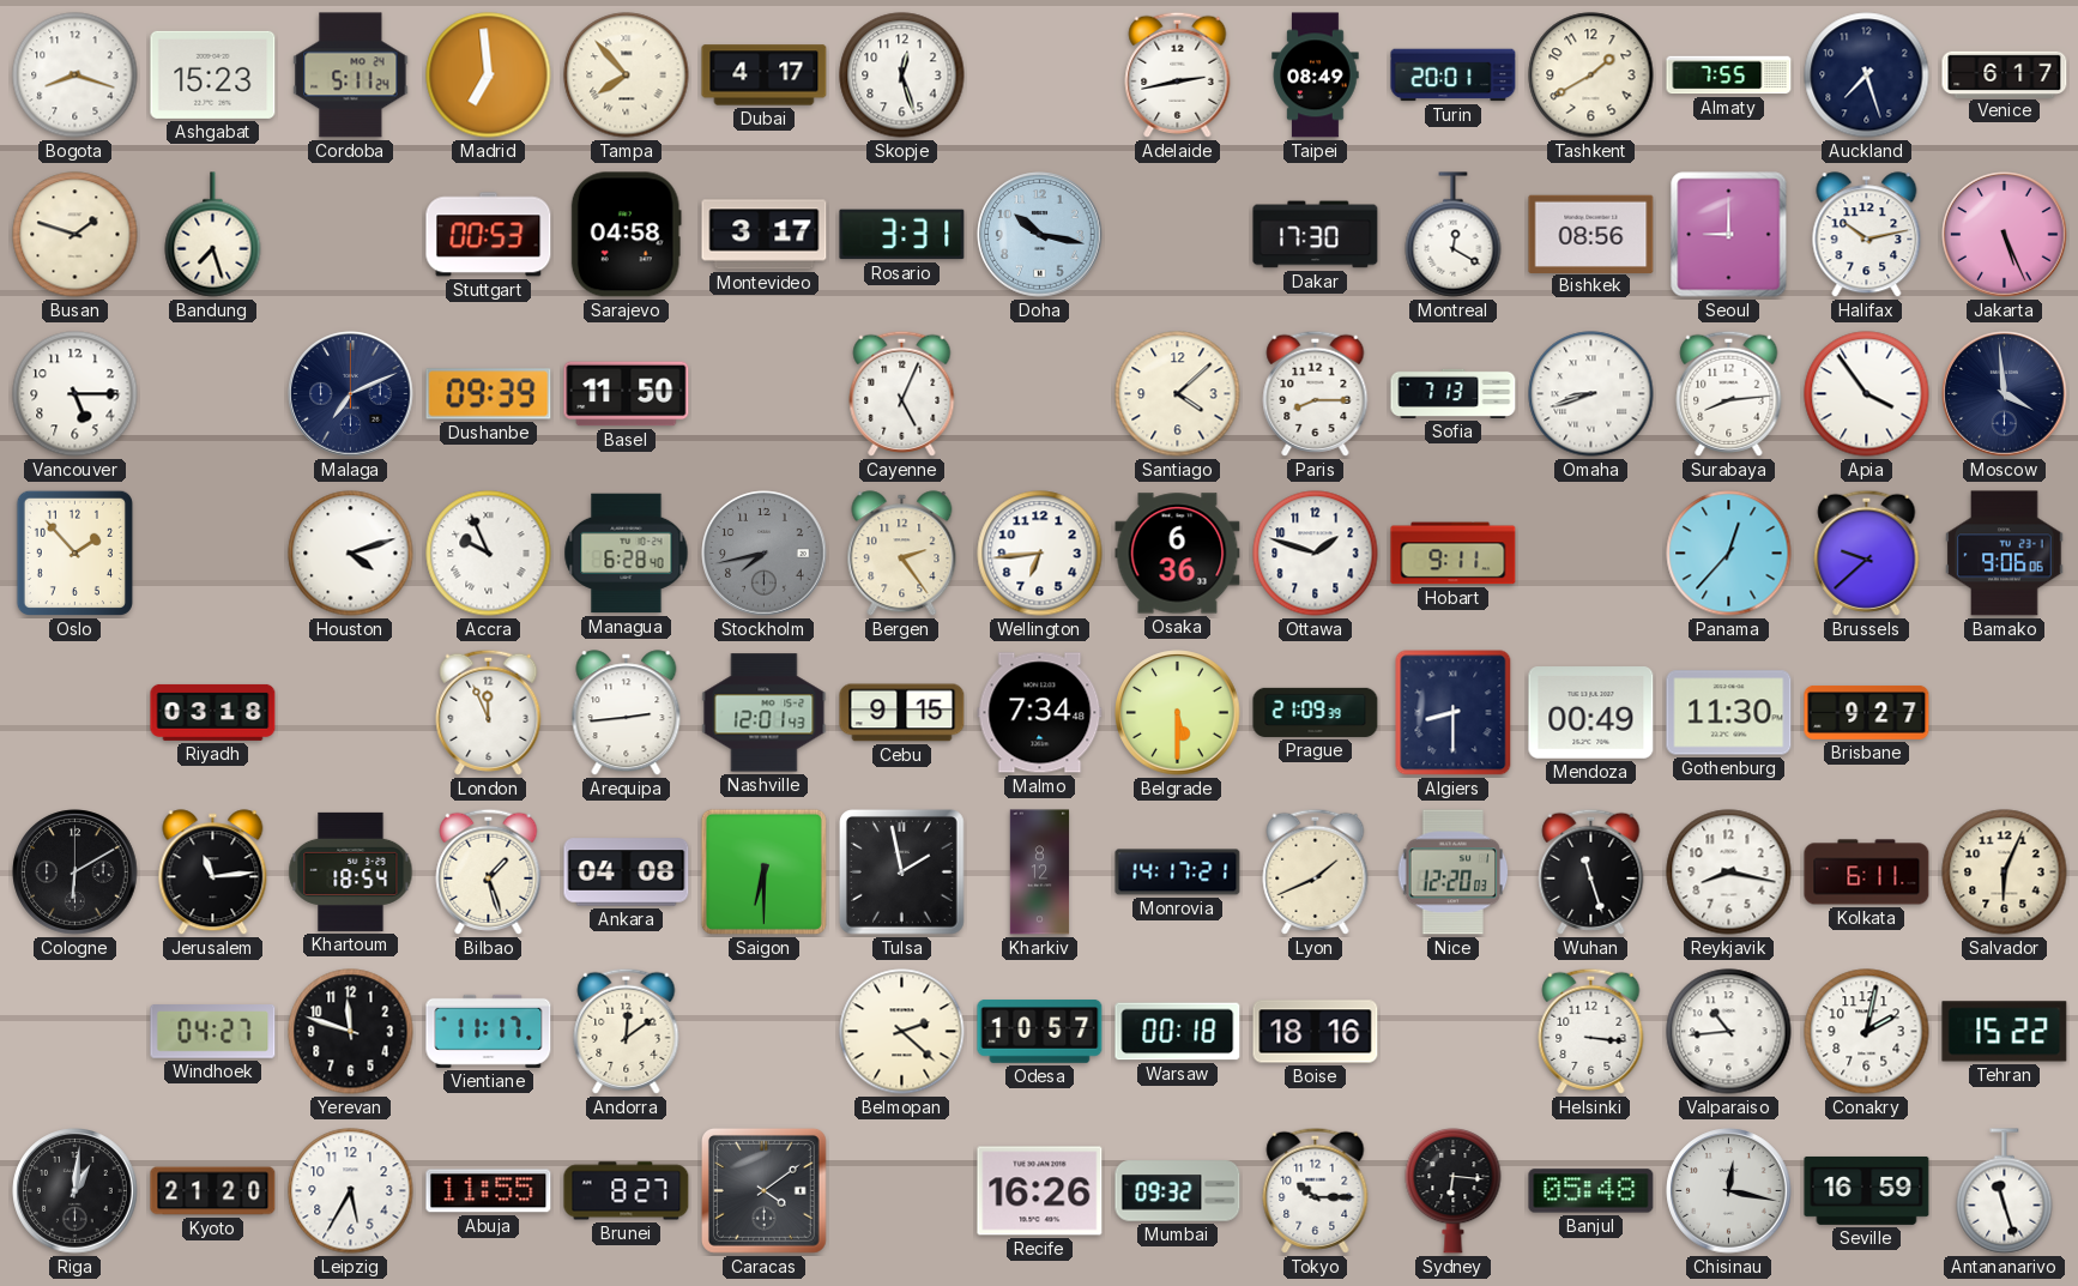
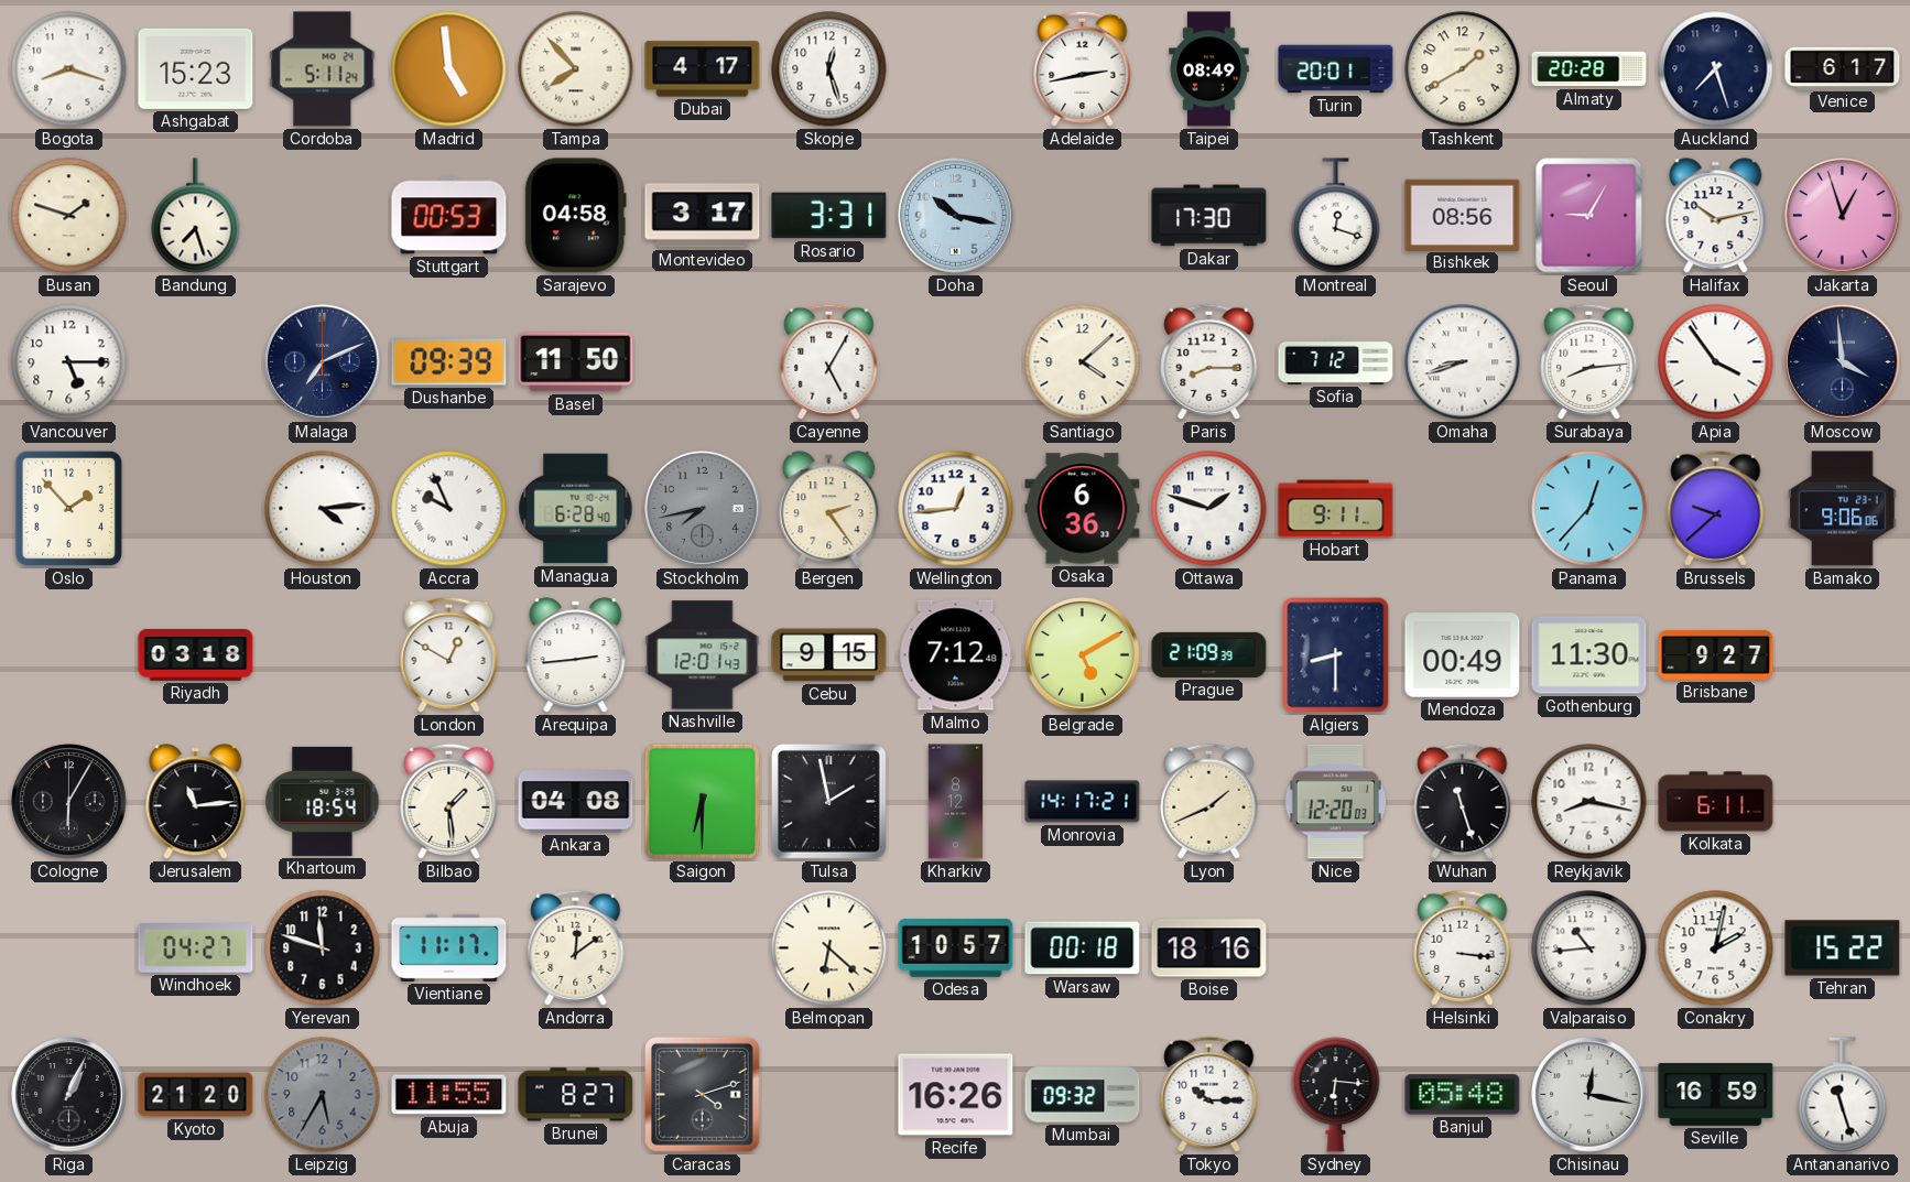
Madrid: 6:59 -> 4:59
Almaty: 7:55 -> 20:28
Montreal: 12:20 -> 12:18
Seoul: 9:00 -> 9:05
Jakarta: 5:26 -> 12:57
Cayenne: 5:04 -> 5:05
Sofia: 7:13 -> 7:12
Houston: 4:12 -> 4:14
Wellington: 6:44 -> 12:44
London: 11:56 -> 12:50
Malmo: 7:34 -> 7:12
Belgrade: 5:30 -> 5:10
Cologne: 6:10 -> 6:05
Bilbao: 1:27 -> 1:29
Salvador: 6:04 -> none
Belmopan: 2:22 -> 6:22
Riga: 1:01 -> 1:04
Leipzig dial: white -> grey
Caracas: 4:09 -> 4:12
